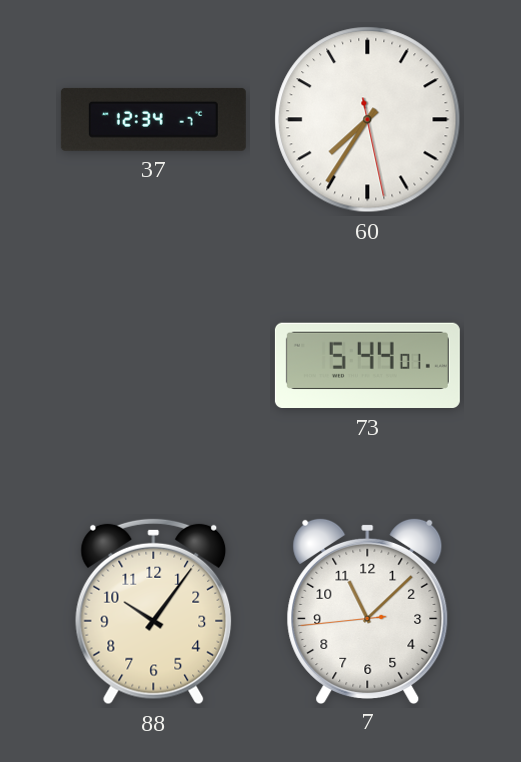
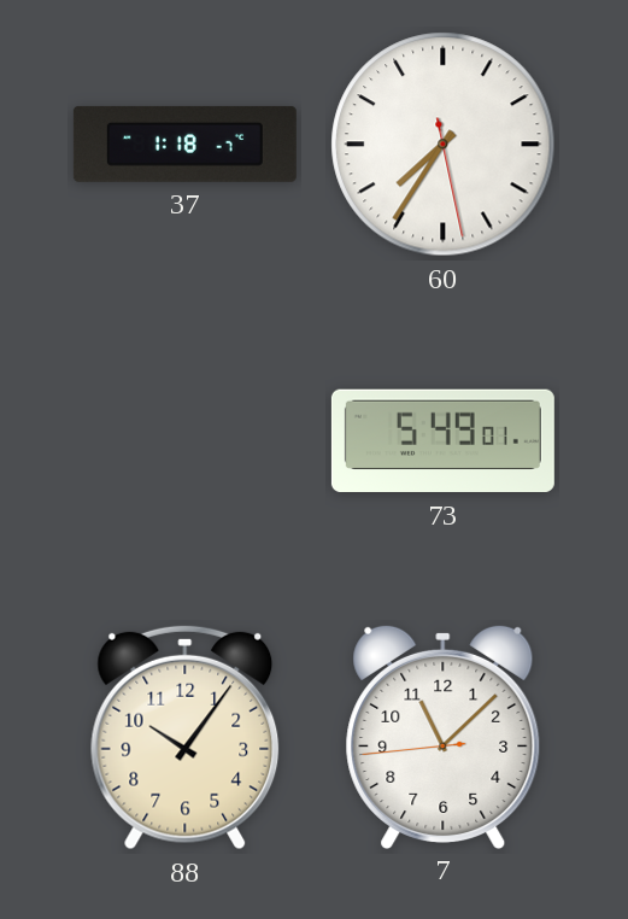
37: 12:34 -> 1:18
73: 5:44 -> 5:49
